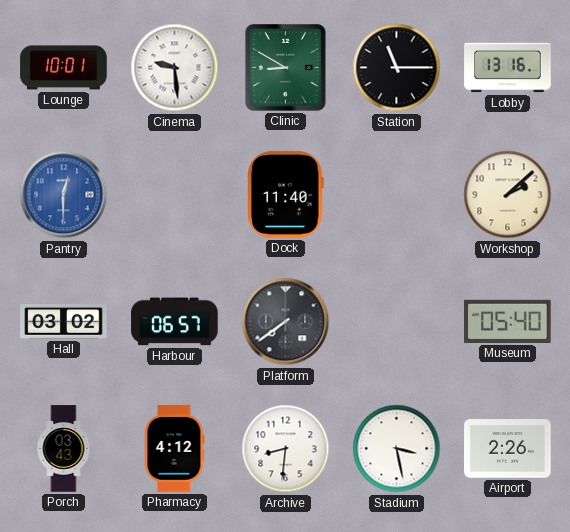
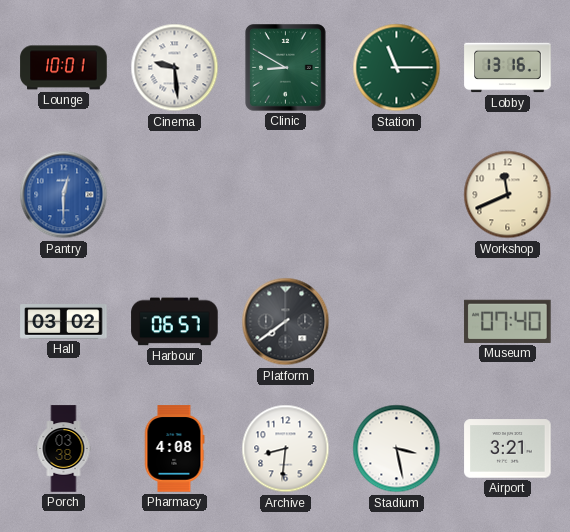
Station dial: black -> green
Dock: 11:40 -> none
Workshop: 2:08 -> 11:41
Museum: 05:40 -> 07:40
Porch: 03:43 -> 03:38
Pharmacy: 4:12 -> 4:08
Airport: 2:26 -> 3:21
